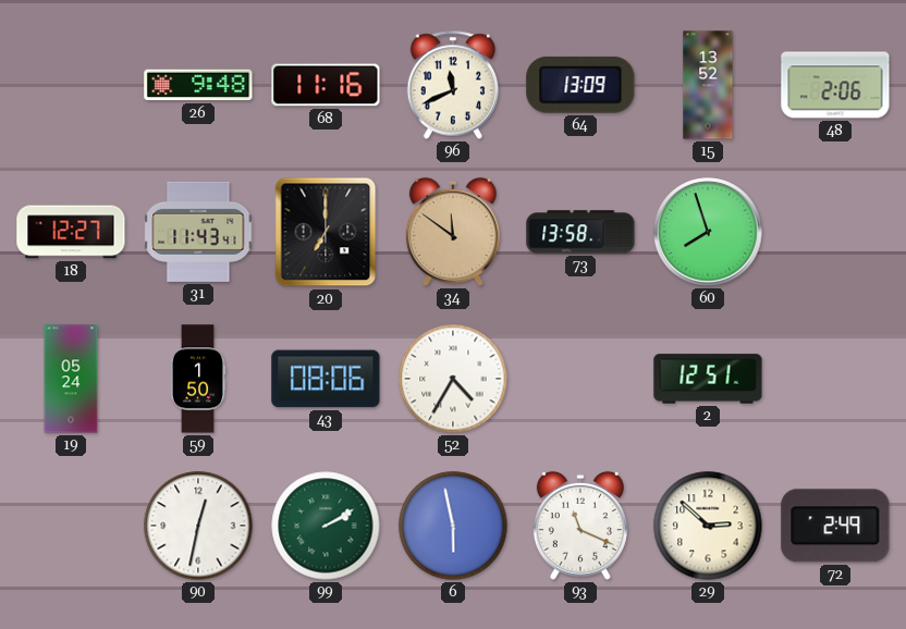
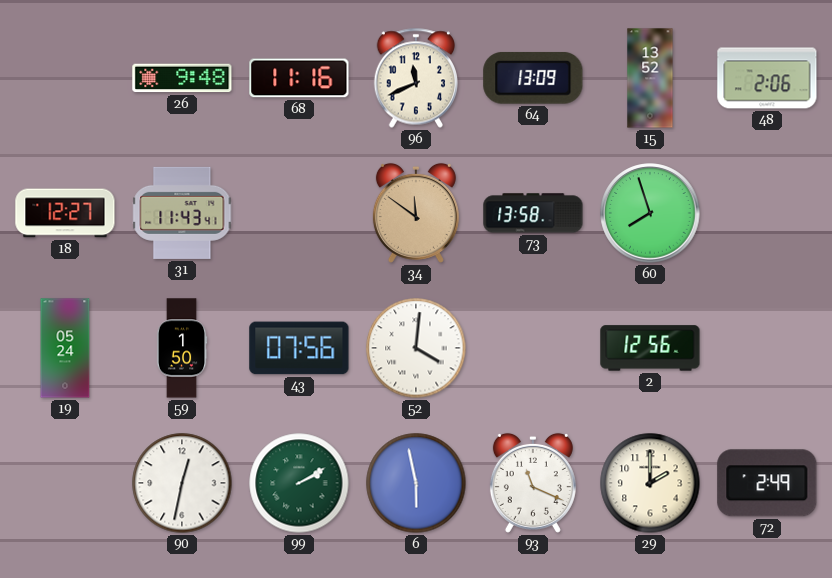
20: 7:00 -> none
43: 08:06 -> 07:56
52: 4:35 -> 4:01
2: 12:51 -> 12:56
29: 2:52 -> 2:00
